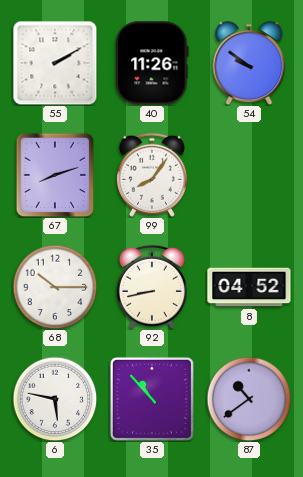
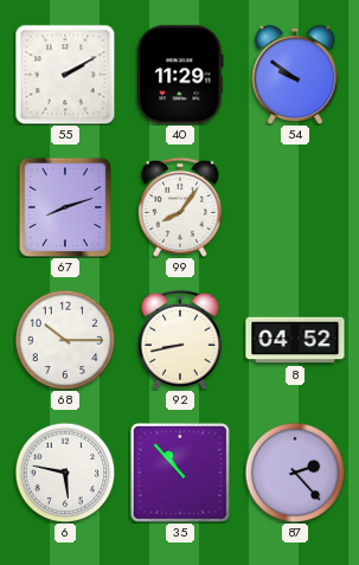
40: 11:26 -> 11:29
87: 10:39 -> 2:23
